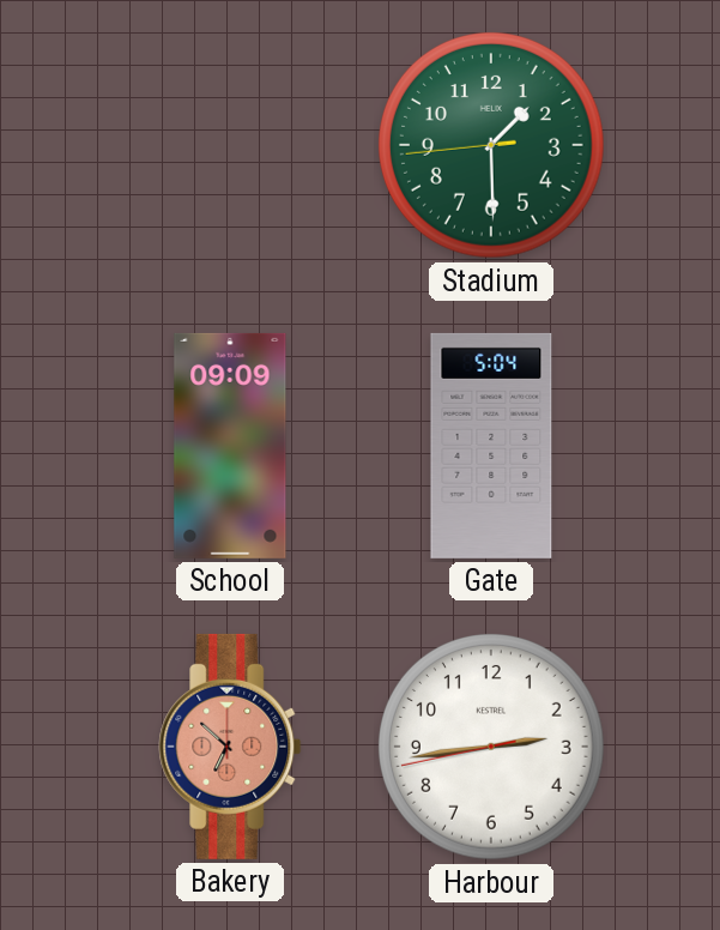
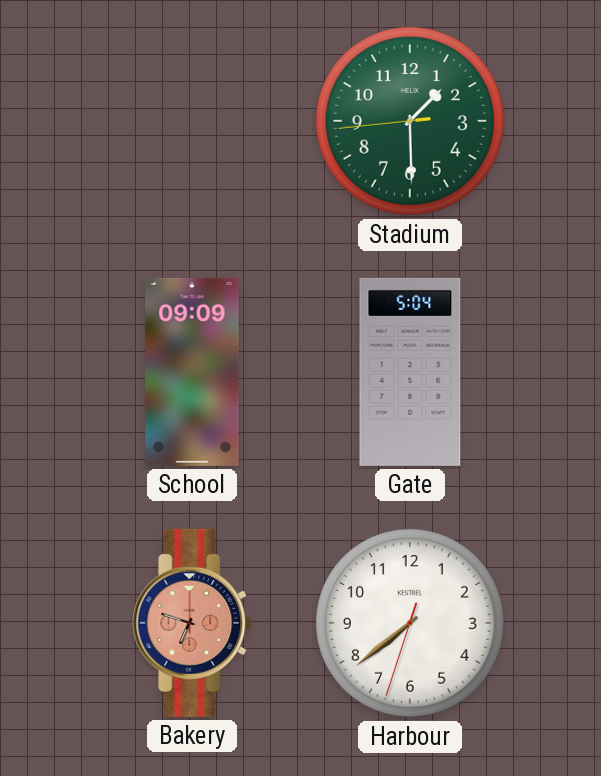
Bakery: 6:52 -> 6:48
Harbour: 2:43 -> 7:38
